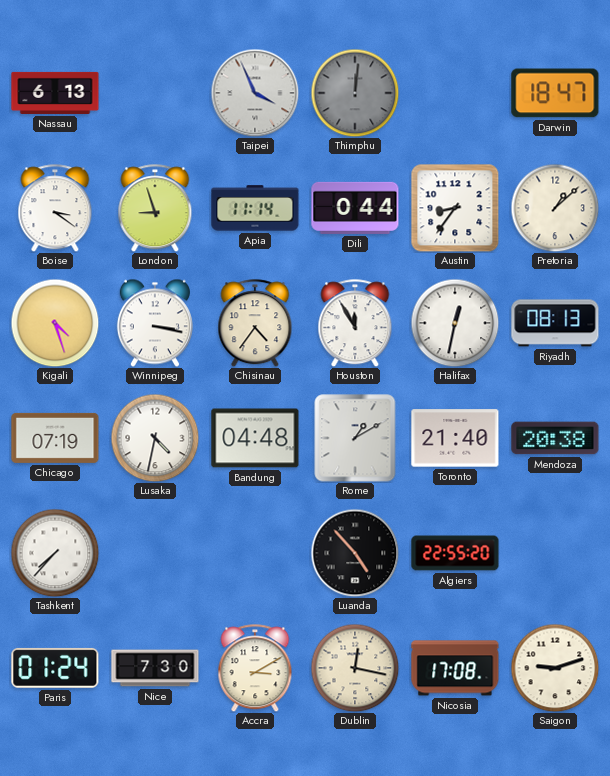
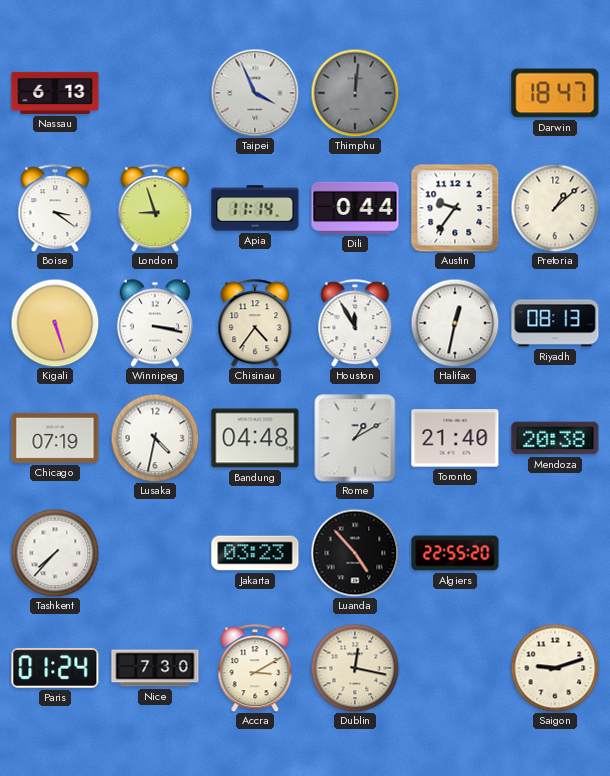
Austin: 8:36 -> 9:36
Kigali: 4:27 -> 5:27
Jakarta: none -> 03:23
Nicosia: 17:08 -> none
